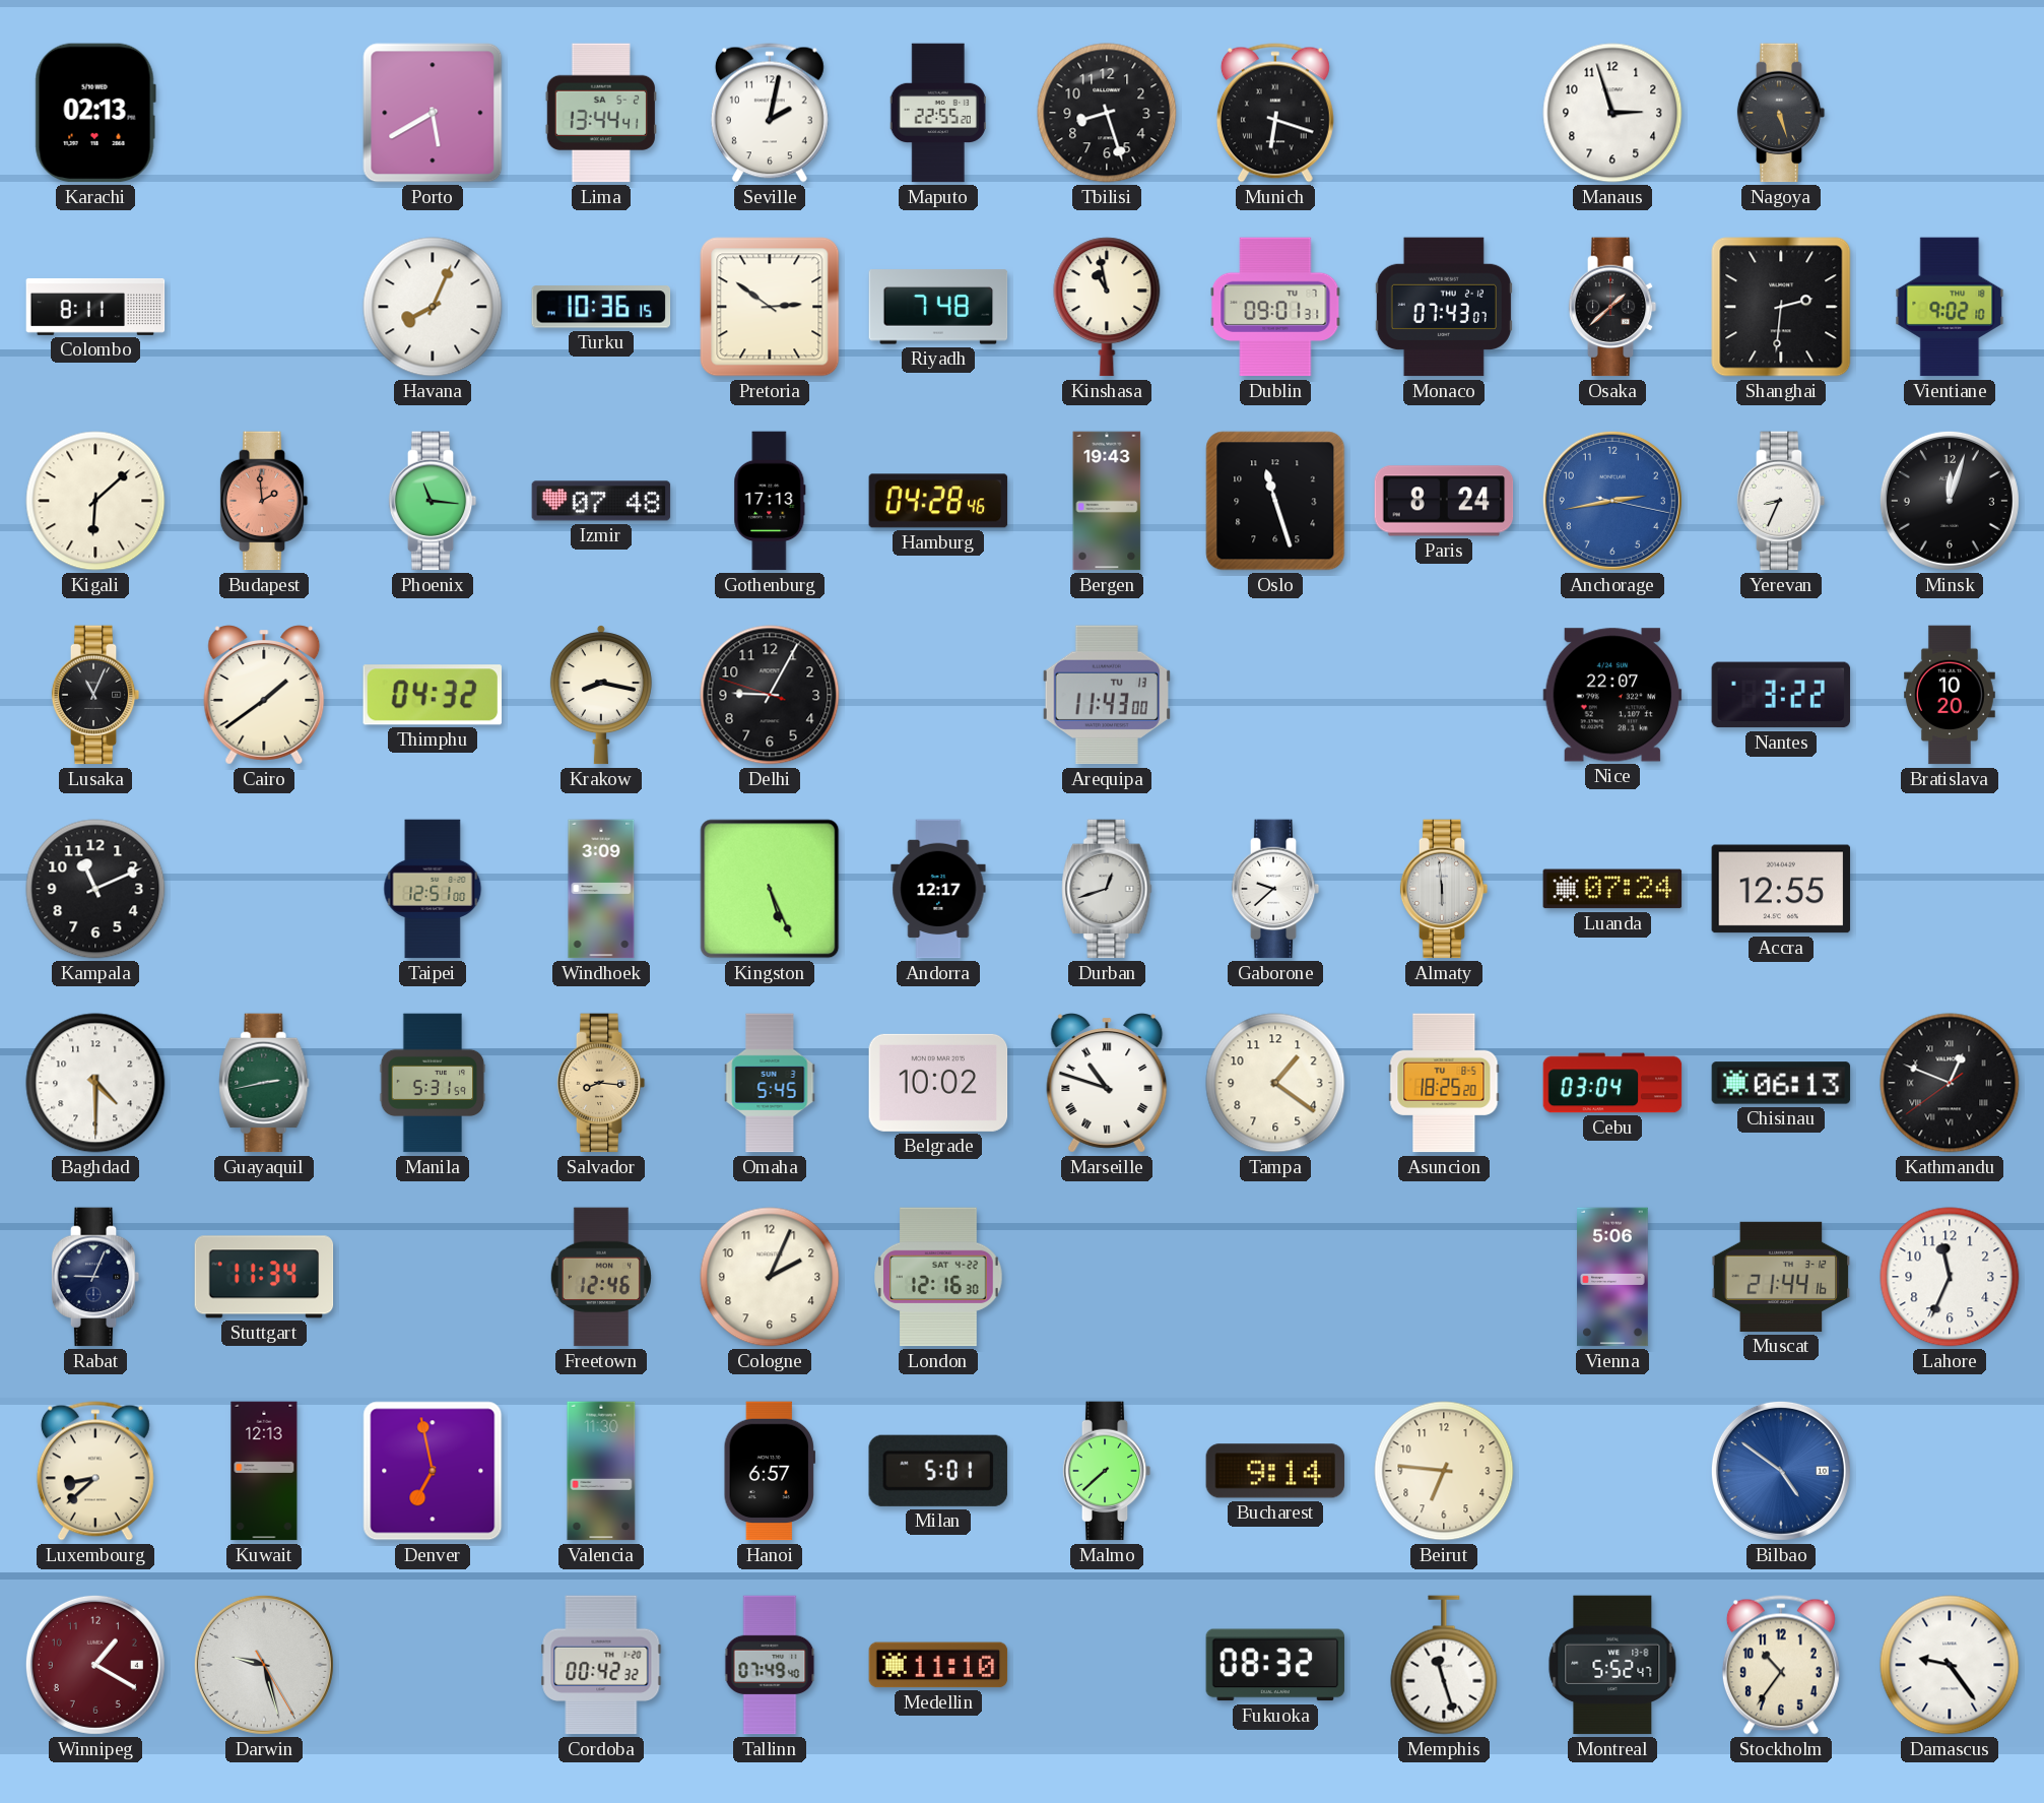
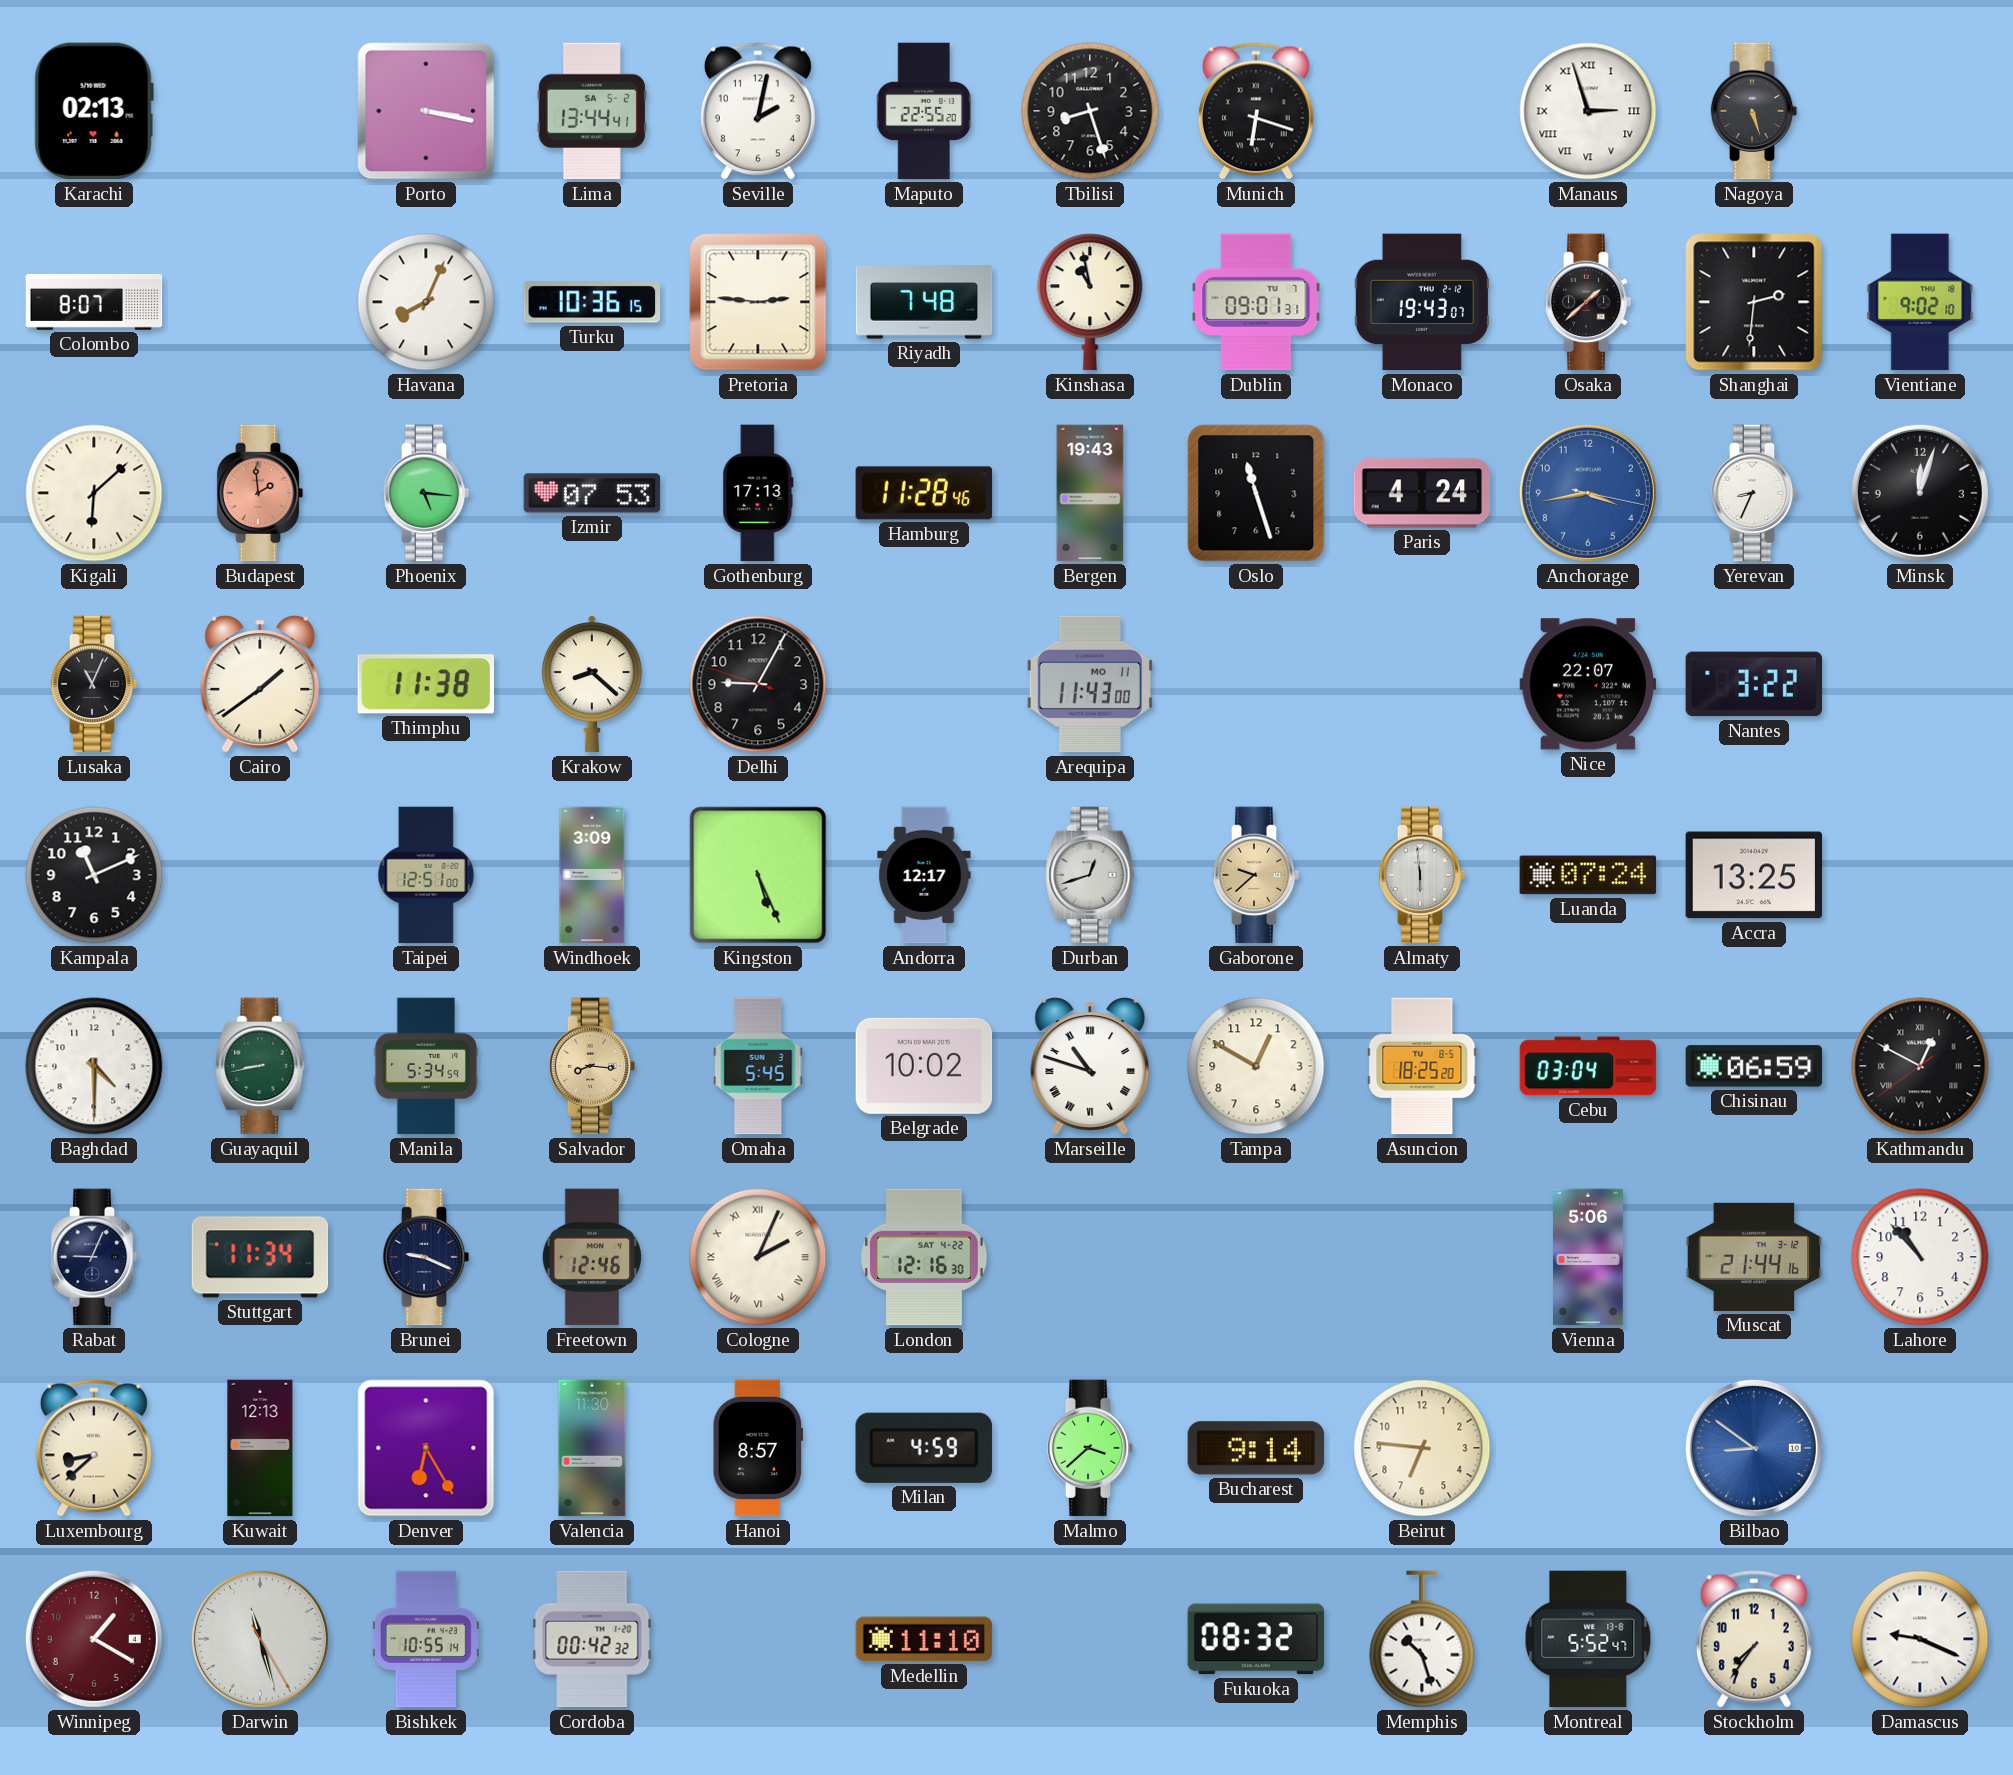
Porto: 5:40 -> 3:17
Manaus numerals: Arabic -> Roman
Colombo: 8:11 -> 8:07
Pretoria: 2:51 -> 2:46
Monaco: 07:43 -> 19:43
Phoenix: 11:16 -> 5:16
Izmir: 07:48 -> 07:53
Hamburg: 04:28 -> 11:28
Paris: 8:24 -> 4:24
Anchorage: 2:43 -> 3:43
Thimphu: 04:32 -> 11:38
Krakow: 8:17 -> 8:22
Arequipa date: TU 13 -> MO 11
Bratislava: 10:20 -> none
Gaborone dial: white -> champagne
Accra: 12:55 -> 13:25
Guayaquil: 2:43 -> 8:43
Manila: 5:31 -> 5:34
Tampa: 1:21 -> 12:50
Chisinau: 06:13 -> 06:59
Kathmandu: 12:48 -> 12:49
Brunei: none -> 9:19
Cologne numerals: Arabic -> Roman
Lahore: 11:34 -> 10:53
Denver: 6:58 -> 6:25
Hanoi: 6:57 -> 8:57
Milan: 5:01 -> 4:59
Malmo: 7:38 -> 3:38
Bilbao: 4:51 -> 8:51
Darwin: 9:27 -> 11:27
Bishkek: none -> 10:55
Tallinn: 07:49 -> none
Memphis: 11:27 -> 10:27
Stockholm: 10:36 -> 7:36
Damascus: 9:24 -> 9:19
